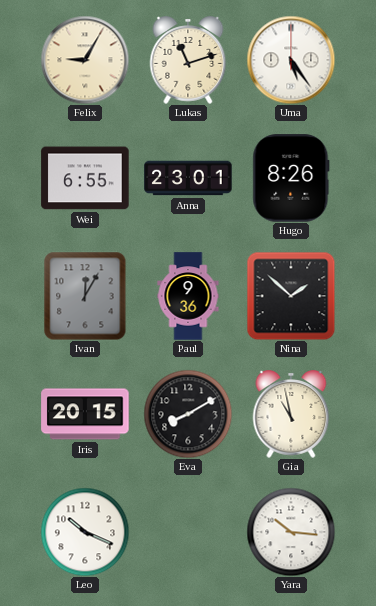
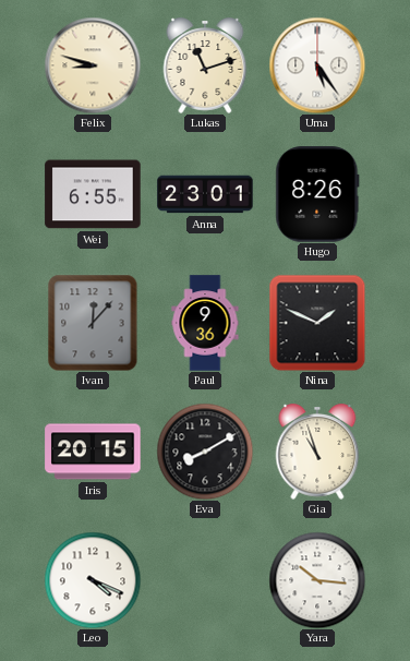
Felix: 9:05 -> 8:48
Ivan: 12:05 -> 12:07
Nina: 1:52 -> 1:49
Gia: 10:58 -> 10:57
Leo: 10:19 -> 4:19
